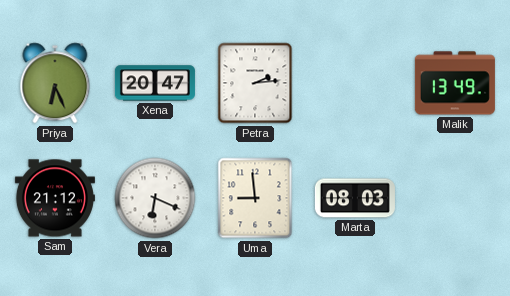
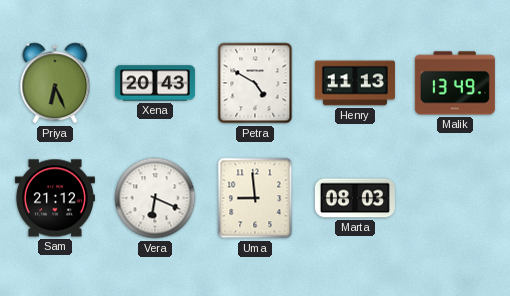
Xena: 20:47 -> 20:43
Petra: 2:14 -> 4:50
Henry: none -> 11:13
